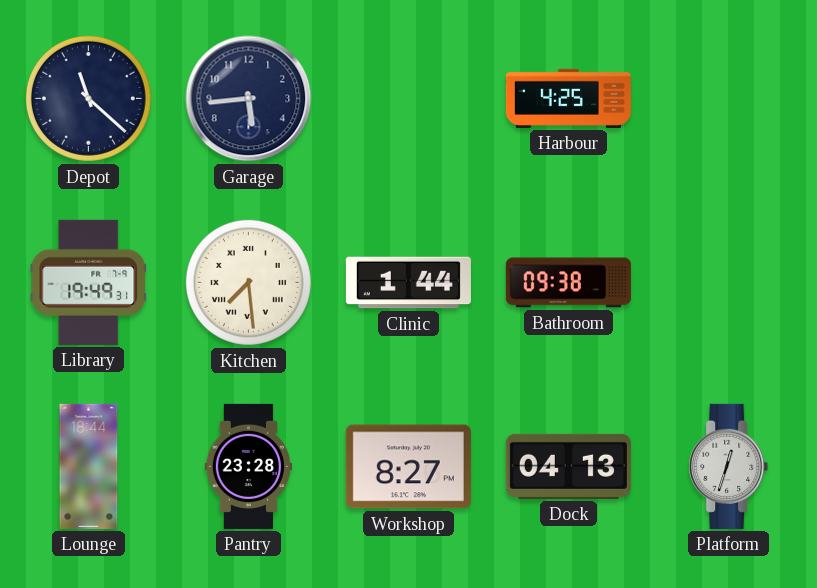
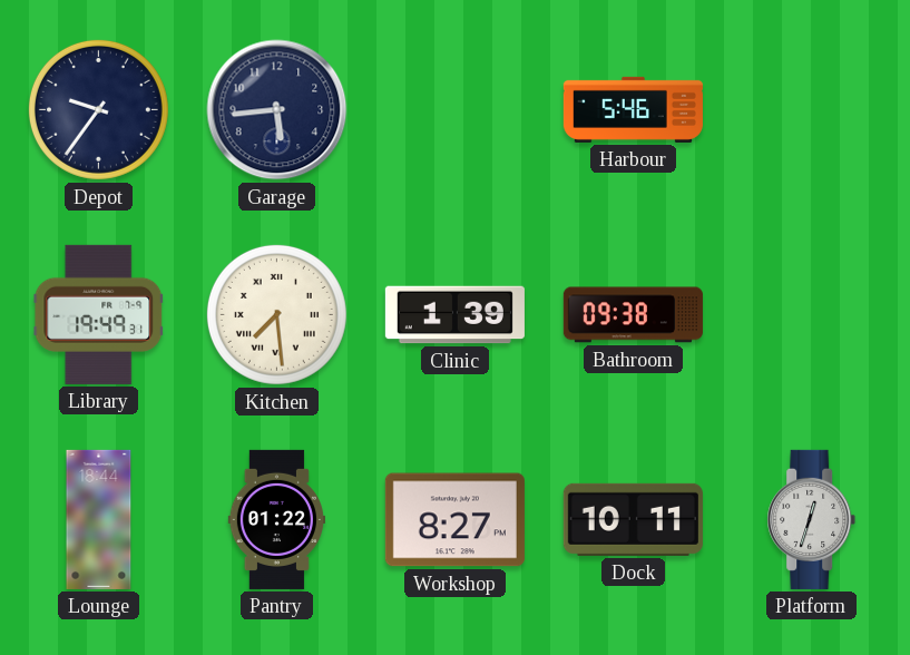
Depot: 11:22 -> 9:36
Harbour: 4:25 -> 5:46
Clinic: 1:44 -> 1:39
Pantry: 23:28 -> 01:22
Dock: 04:13 -> 10:11
